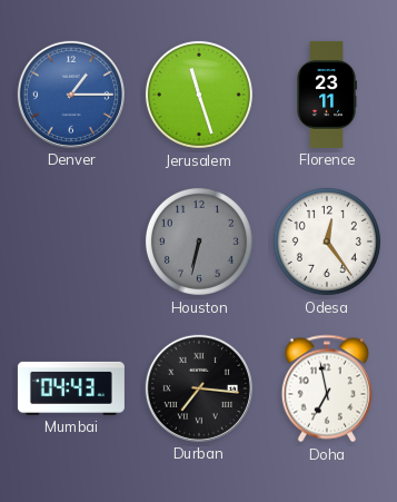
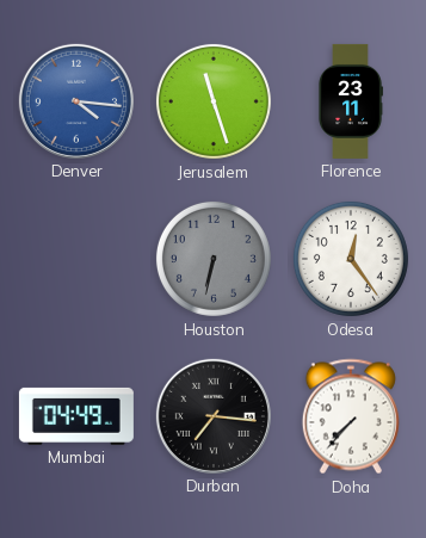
Denver: 1:15 -> 4:16
Mumbai: 04:43 -> 04:49
Doha: 6:58 -> 7:37
